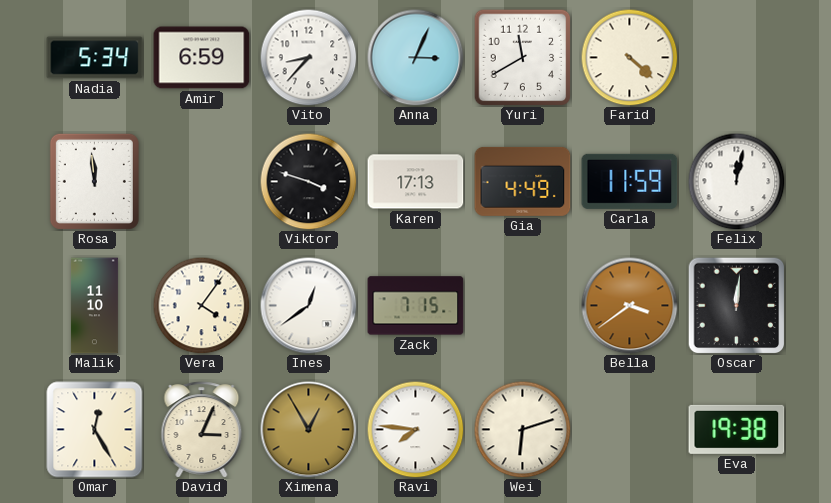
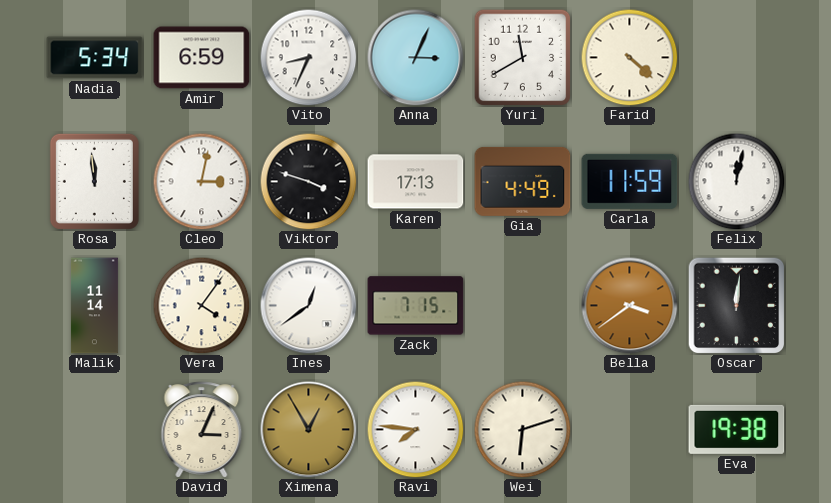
Vito: 8:37 -> 8:34
Cleo: none -> 3:02
Malik: 11:10 -> 11:14
Omar: 12:25 -> none
